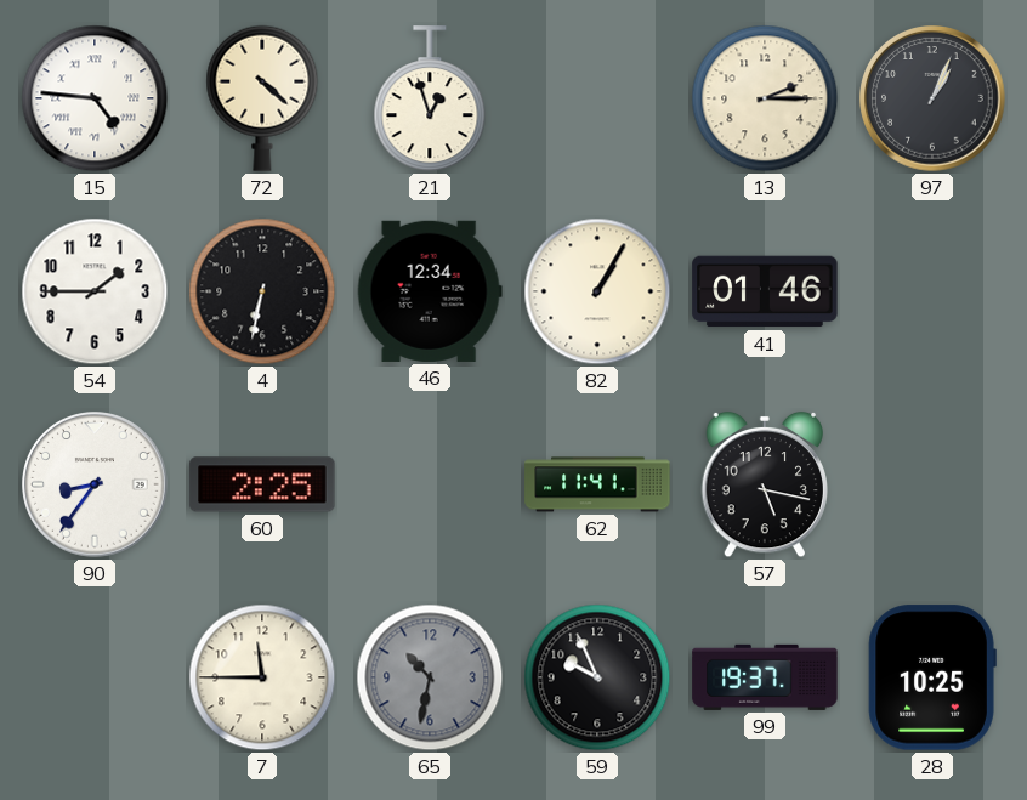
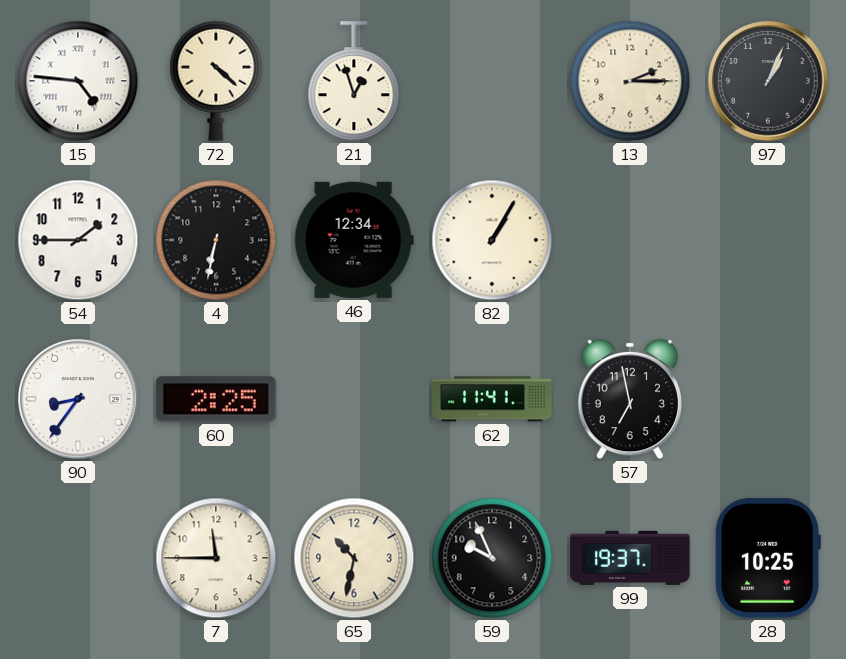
41: 01:46 -> none
57: 5:17 -> 6:58
65 dial: grey -> cream
